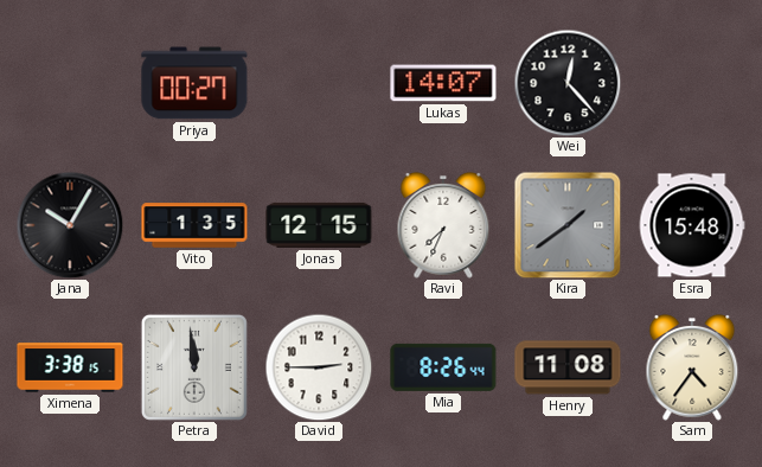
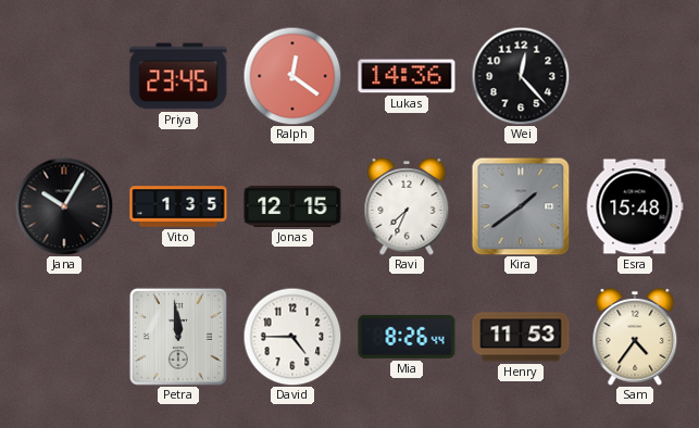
Priya: 00:27 -> 23:45
Ralph: none -> 12:21
Lukas: 14:07 -> 14:36
Ximena: 3:38 -> none
David: 2:45 -> 4:45
Henry: 11:08 -> 11:53
